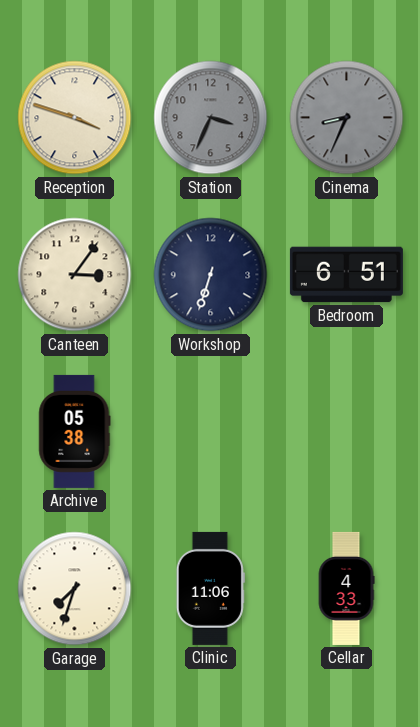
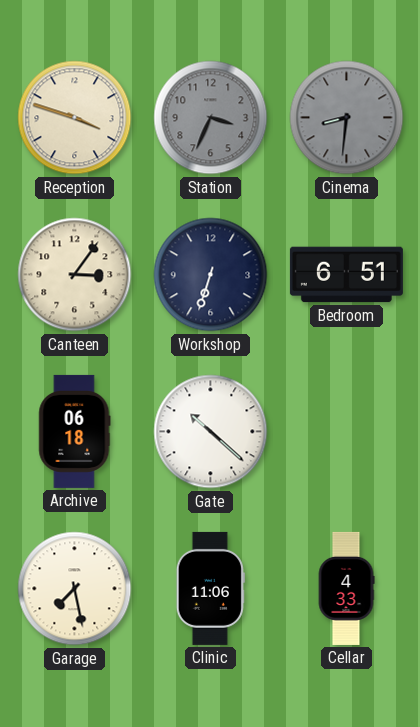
Cinema: 8:34 -> 8:31
Archive: 05:38 -> 06:18
Gate: none -> 10:22
Garage: 7:33 -> 7:28
